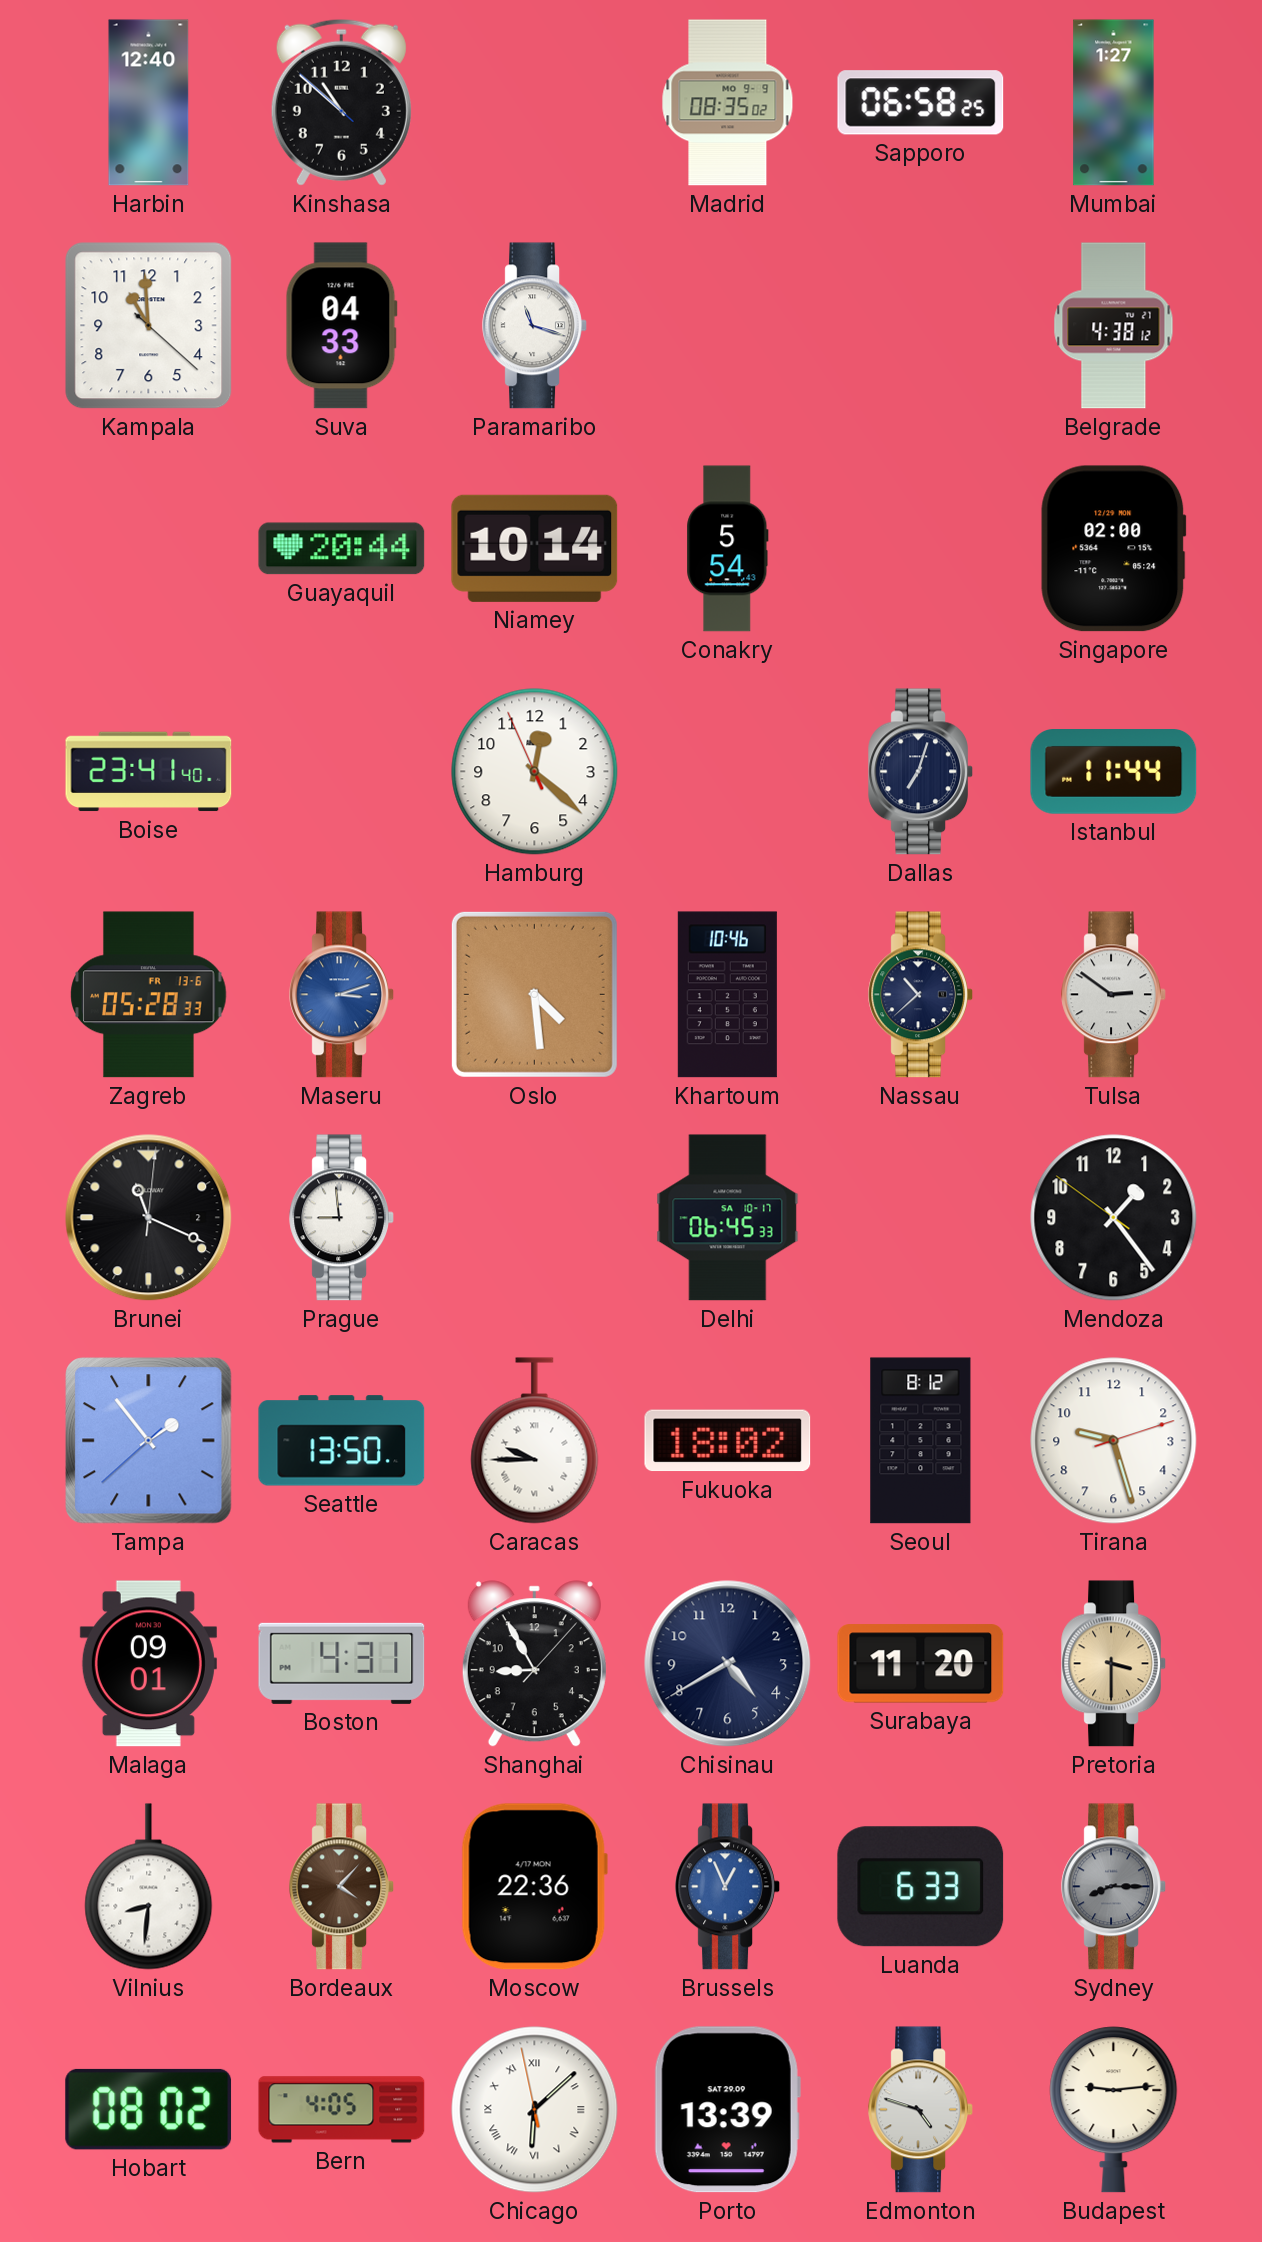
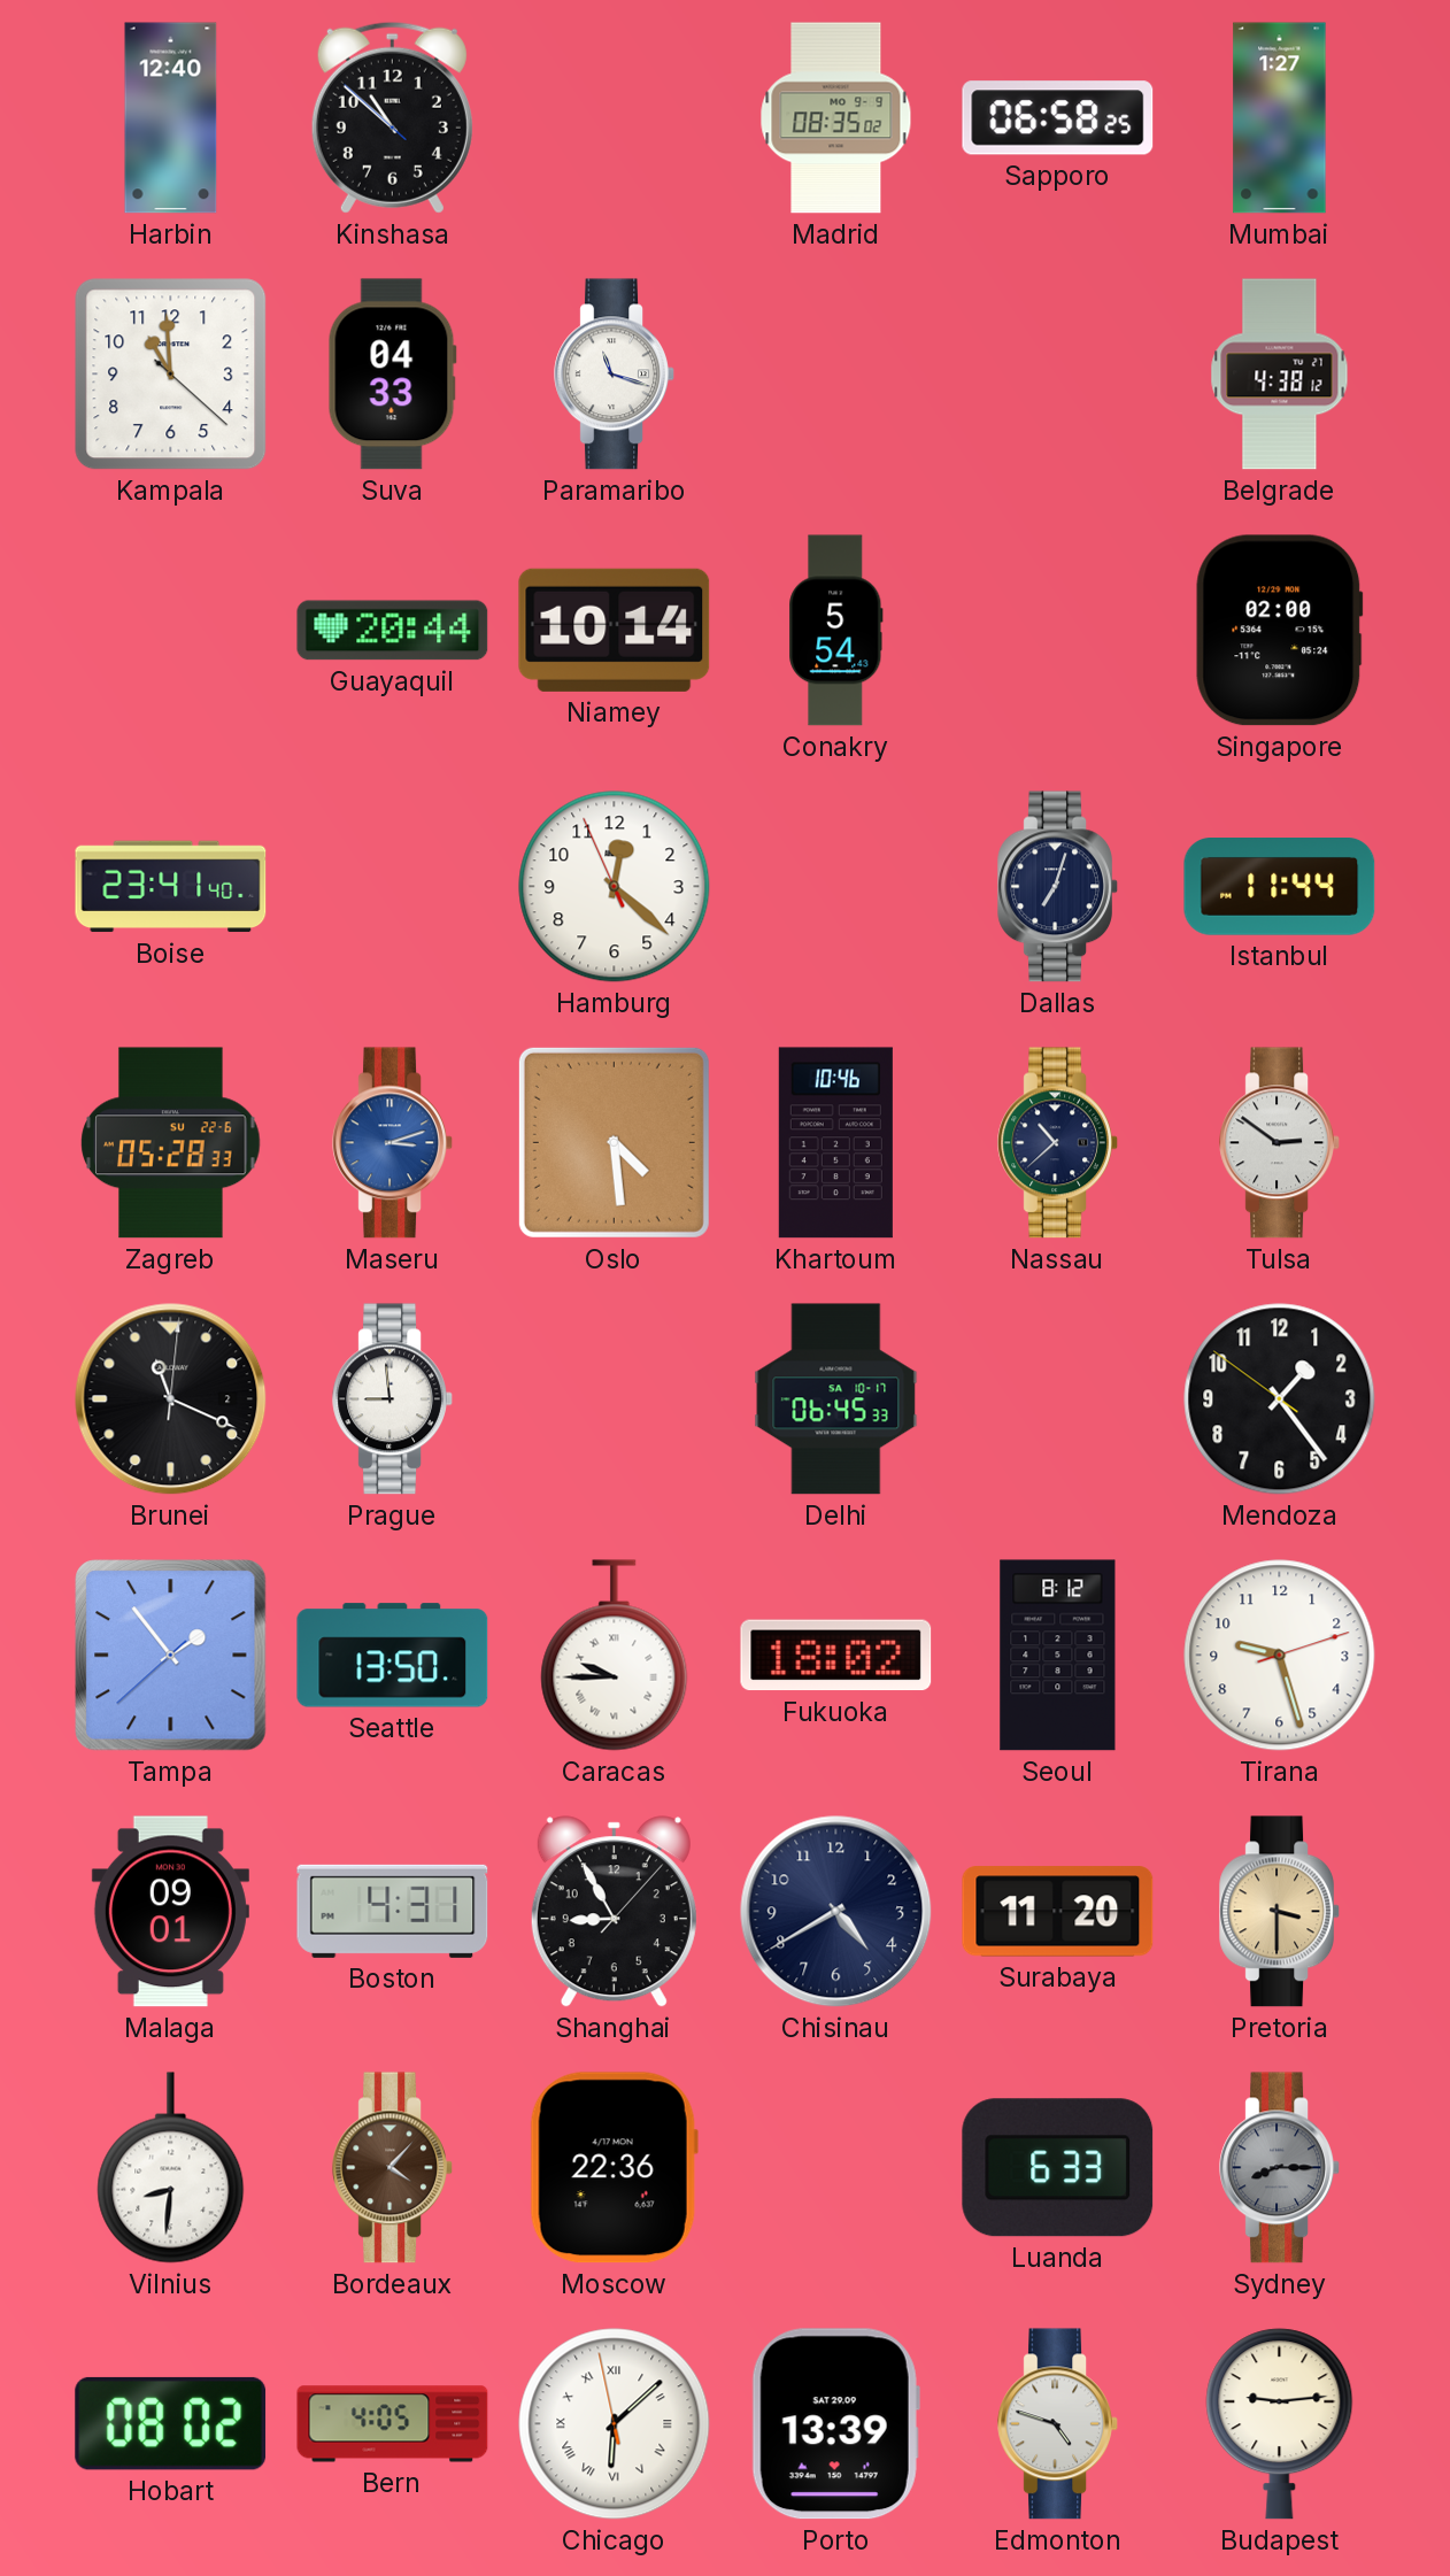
Zagreb date: FR 13-6 -> SU 22-6
Brussels: 12:56 -> none
